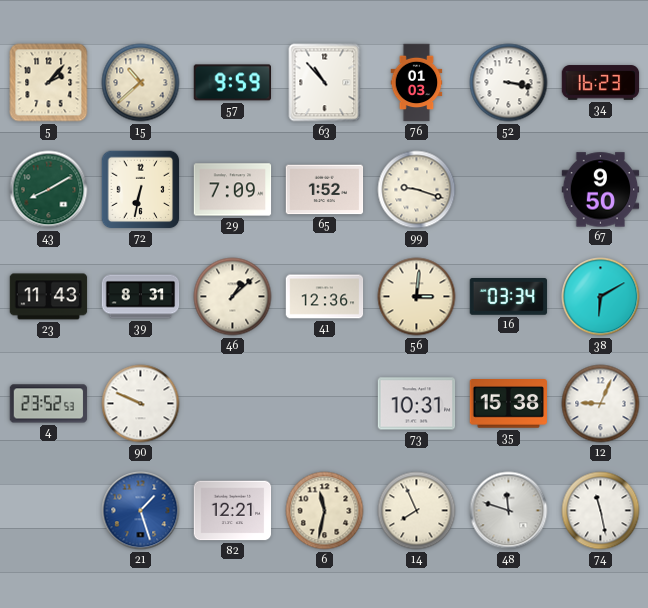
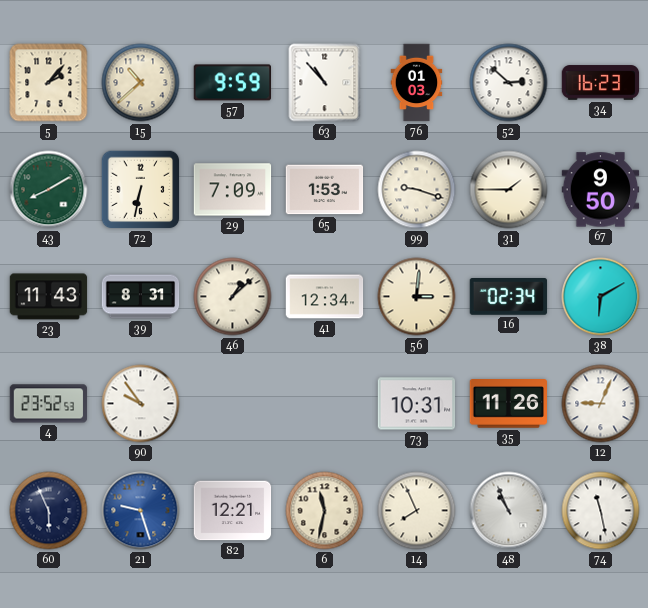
52: 3:17 -> 2:52
65: 1:52 -> 1:53
31: none -> 1:45
41: 12:36 -> 12:34
16: 03:34 -> 02:34
90: 9:49 -> 9:54
35: 15:38 -> 11:26
60: none -> 5:56
21: 1:27 -> 9:27
48: 11:48 -> 10:56
